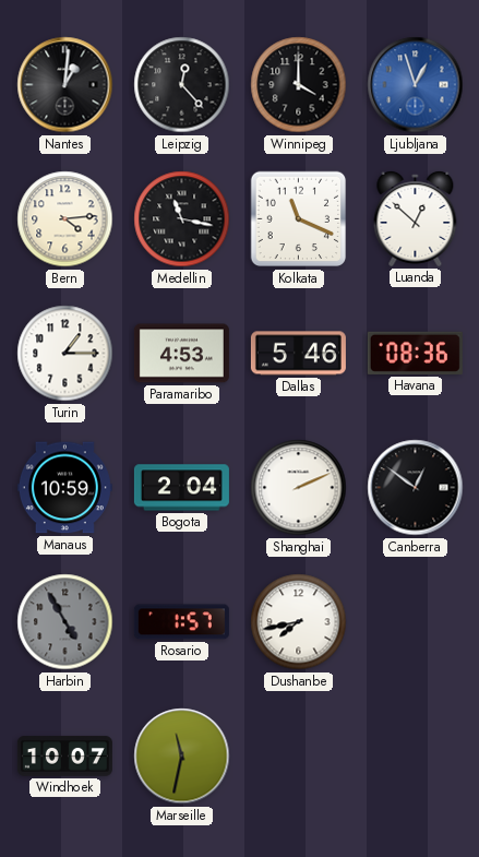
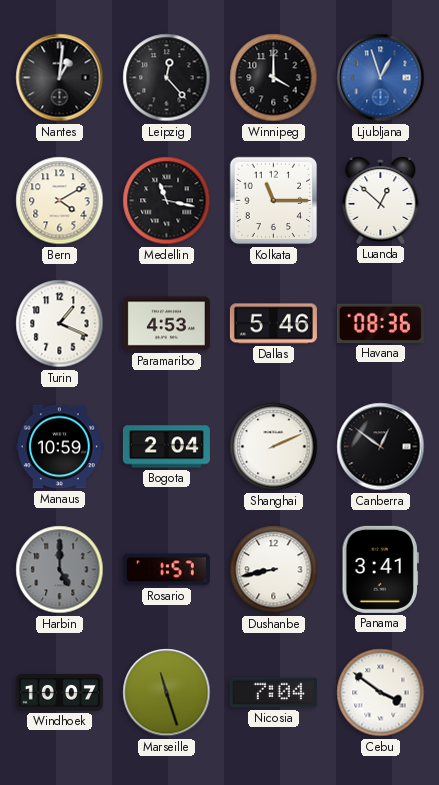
Bern: 4:14 -> 4:10
Kolkata: 11:19 -> 11:15
Turin: 1:15 -> 1:19
Harbin: 4:55 -> 5:00
Dushanbe: 7:43 -> 8:43
Panama: none -> 3:41
Marseille: 11:32 -> 11:27
Nicosia: none -> 7:04
Cebu: none -> 3:51
